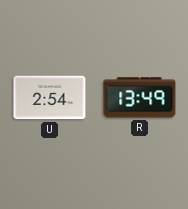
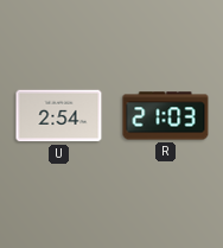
R: 13:49 -> 21:03
